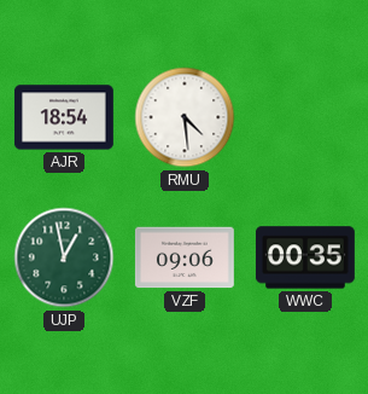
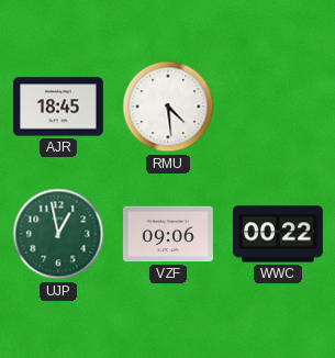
AJR: 18:54 -> 18:45
WWC: 00:35 -> 00:22
